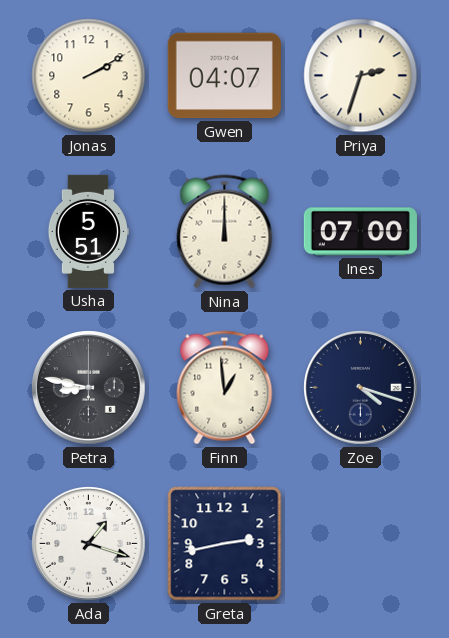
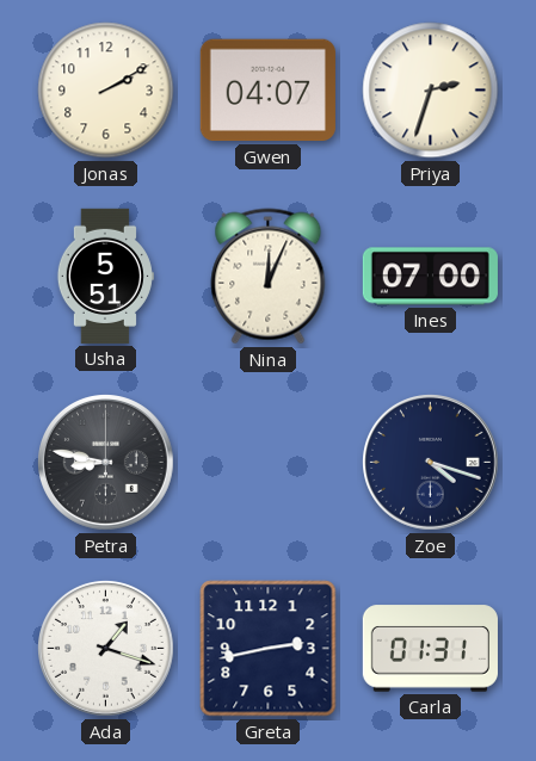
Nina: 12:00 -> 12:04
Finn: 12:59 -> none
Carla: none -> 01:31
